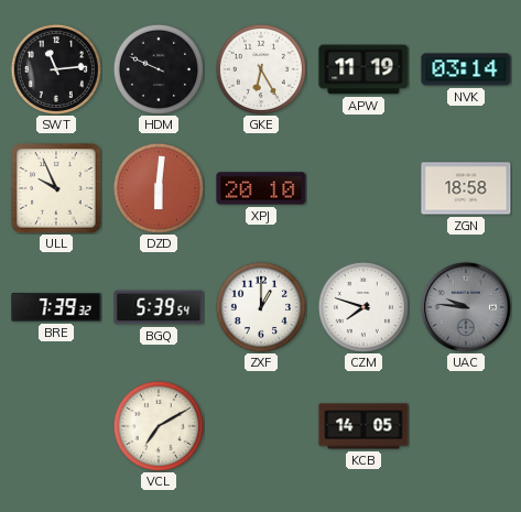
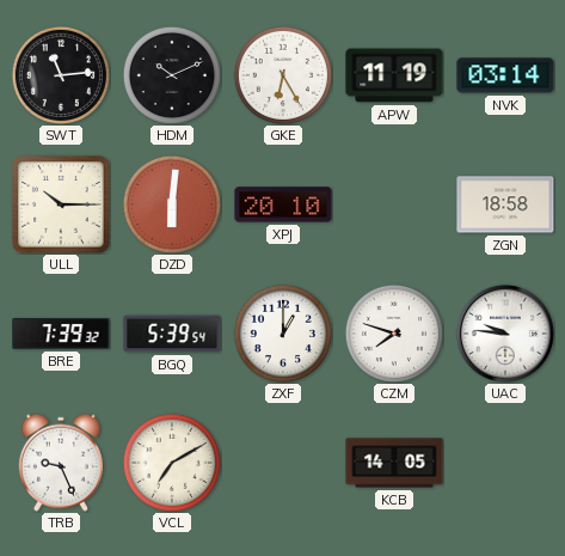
HDM: 9:49 -> 10:11
ULL: 9:56 -> 10:15
UAC dial: grey -> white
TRB: none -> 9:26
